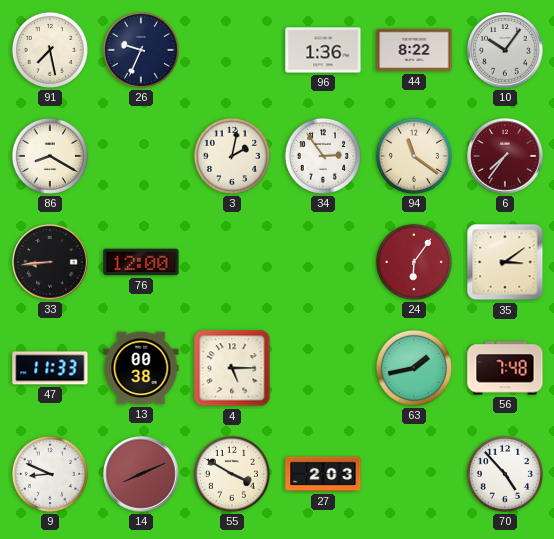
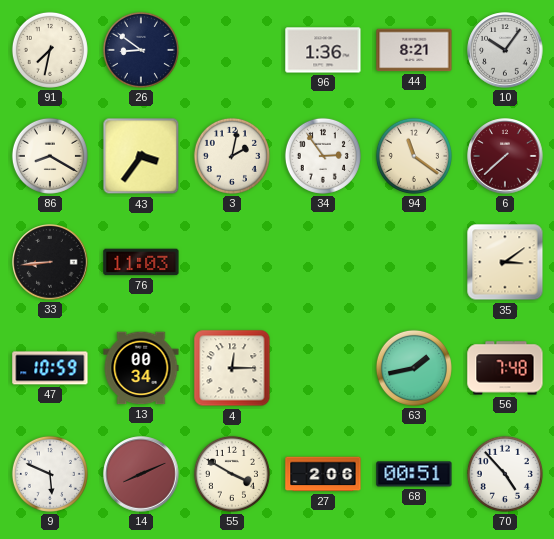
91: 7:28 -> 7:32
26: 9:34 -> 8:51
44: 8:22 -> 8:21
43: none -> 3:36
6: 7:36 -> 7:38
76: 12:00 -> 11:03
24: 6:06 -> none
47: 11:33 -> 10:59
13: 00:38 -> 00:34
4: 5:15 -> 12:15
9: 8:49 -> 5:49
27: 2:03 -> 2:06
68: none -> 00:51
